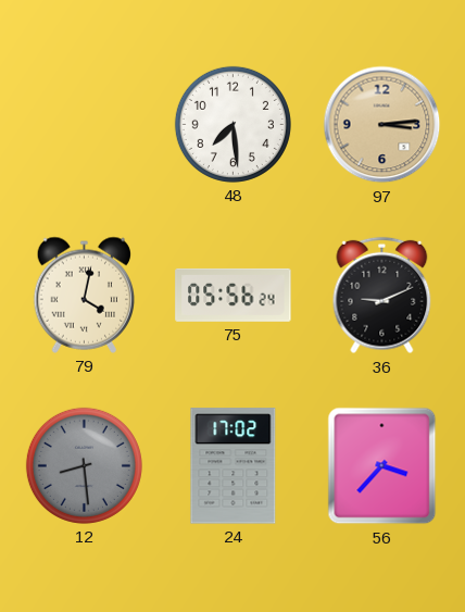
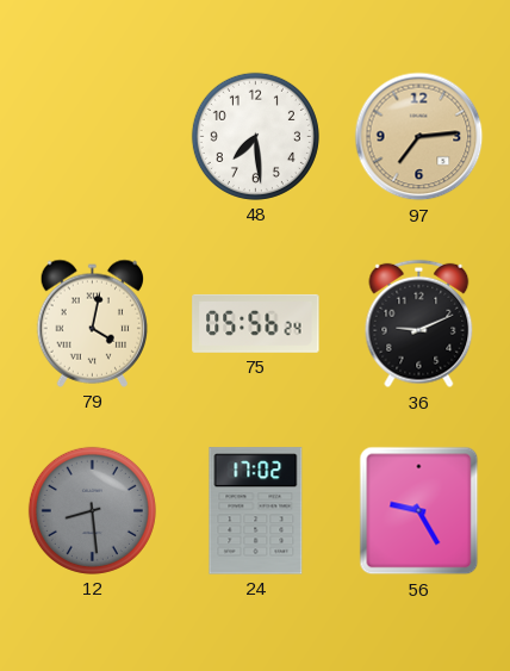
97: 3:14 -> 7:14
56: 3:37 -> 9:25
